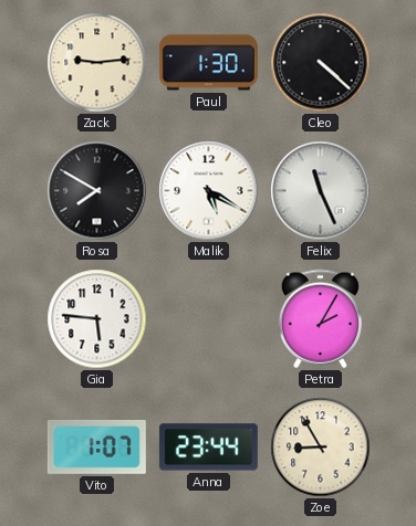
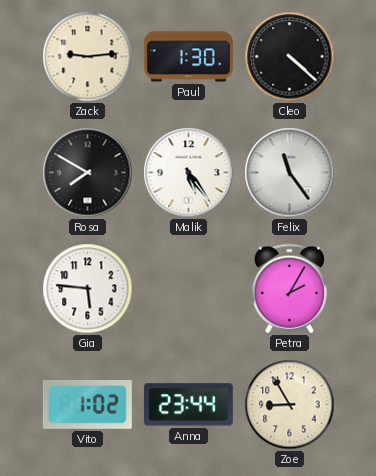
Malik: 5:20 -> 5:24
Felix: 11:26 -> 11:24
Vito: 1:07 -> 1:02
